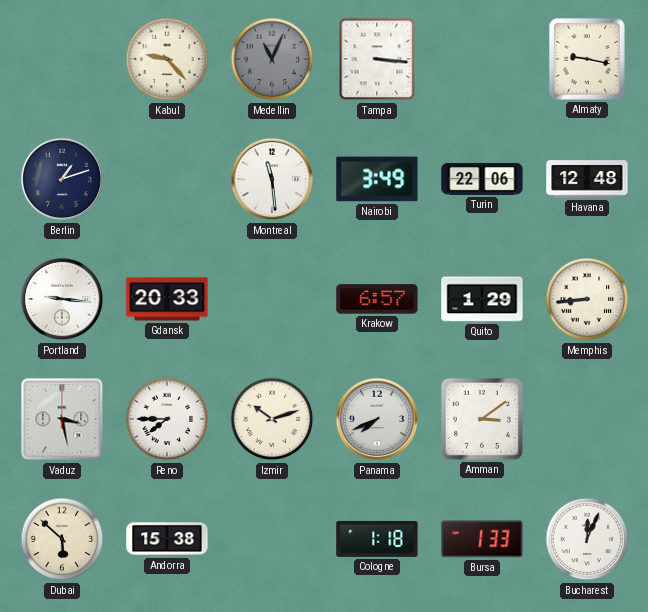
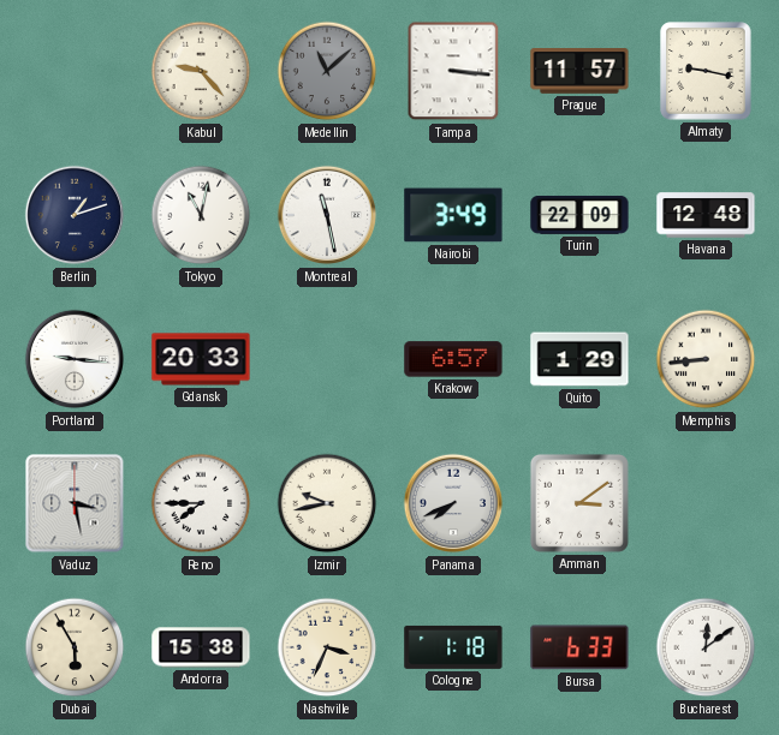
Medellin: 11:04 -> 11:08
Prague: none -> 11:57
Tokyo: none -> 11:02
Montreal: 11:29 -> 11:28
Turin: 22:06 -> 22:09
Izmir: 10:12 -> 9:43
Dubai: 5:52 -> 5:55
Nashville: none -> 3:34
Bursa: 1:33 -> 6:33
Bucharest: 12:04 -> 12:09
